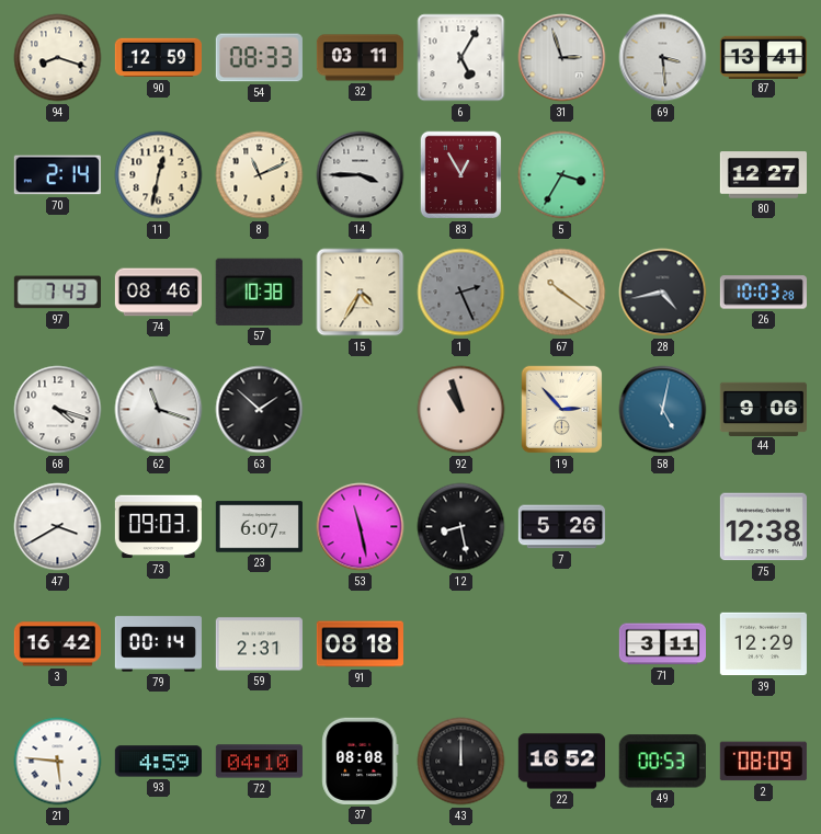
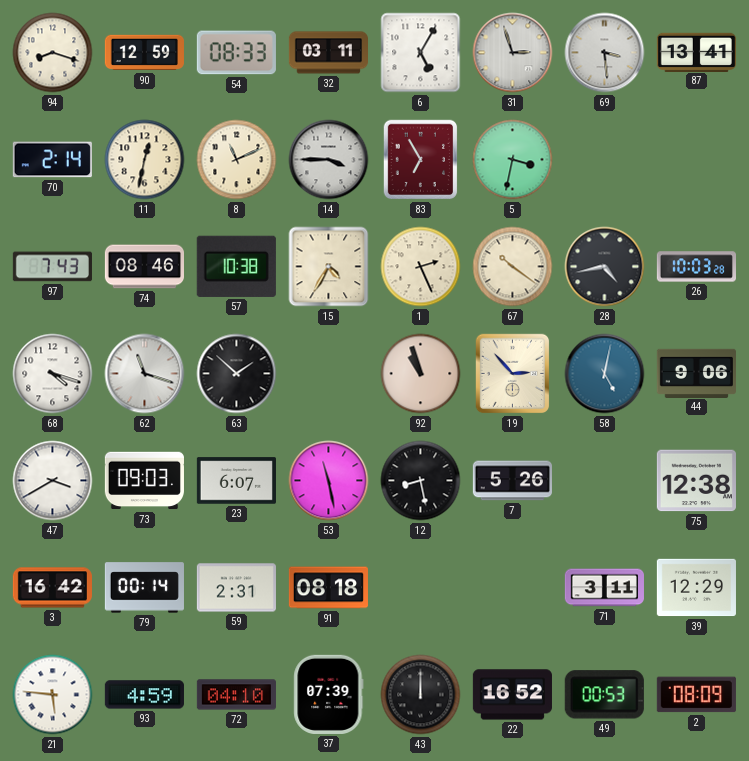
83: 12:55 -> 6:55
5: 3:35 -> 3:32
80: 12:27 -> none
1 dial: grey -> cream
37: 08:08 -> 07:39
